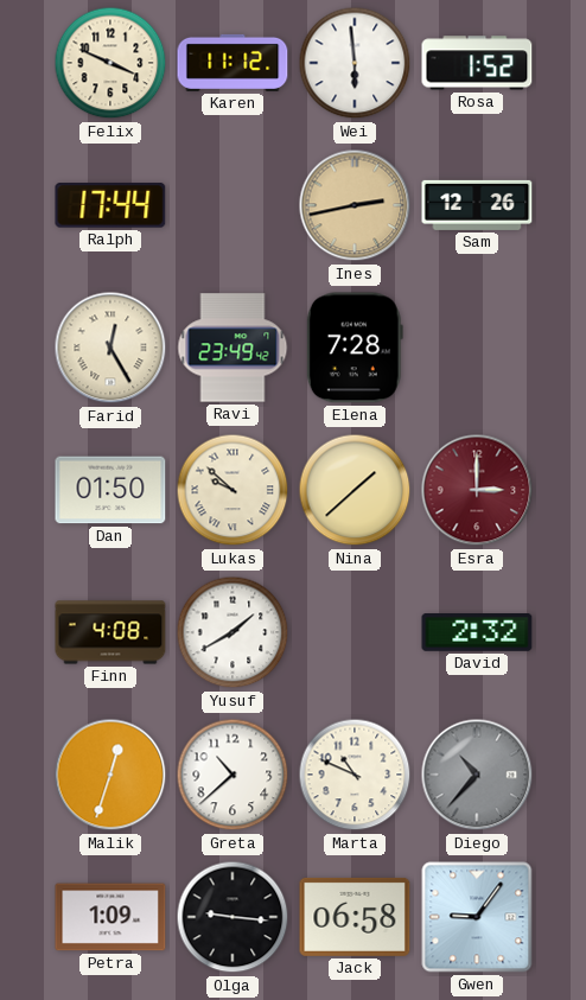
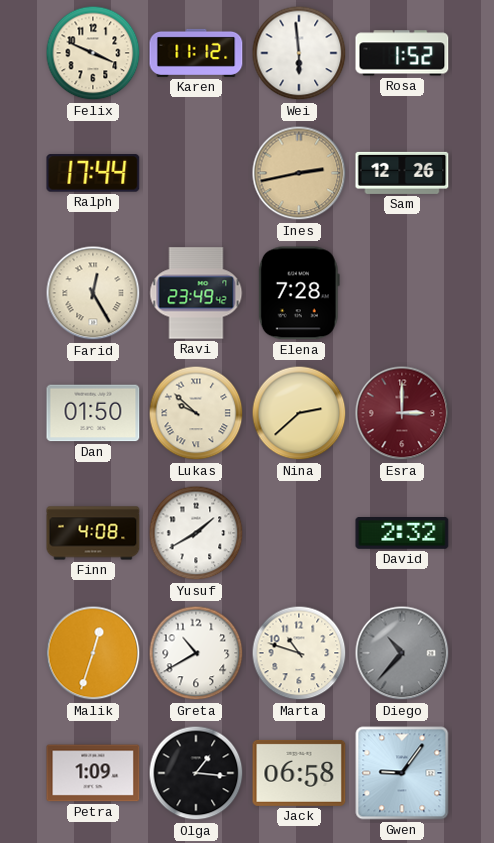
Nina: 1:38 -> 2:38
Greta: 10:38 -> 10:40
Marta: 10:49 -> 10:48
Olga: 9:16 -> 1:16
